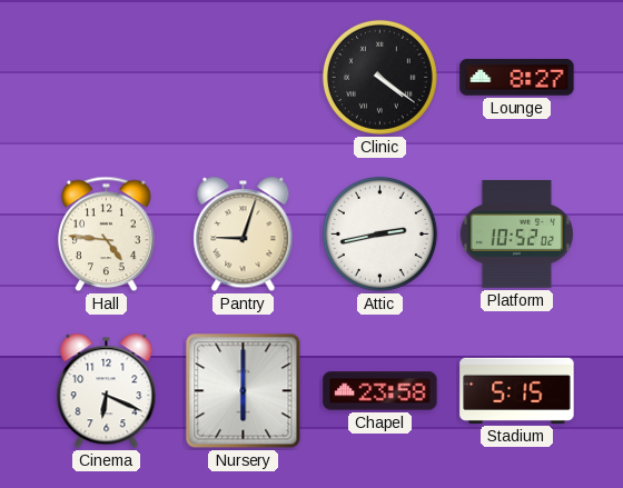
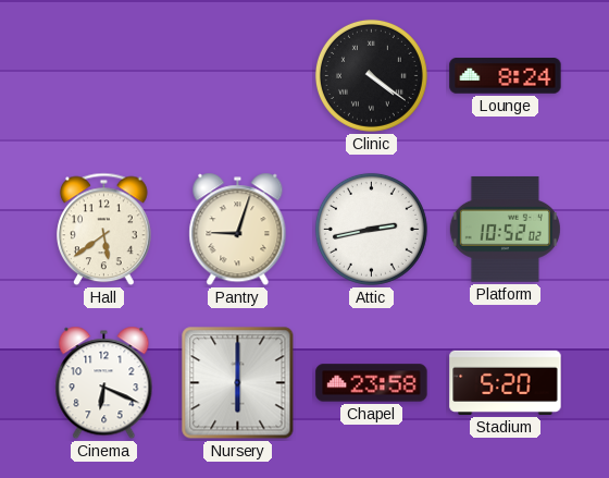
Lounge: 8:27 -> 8:24
Hall: 4:46 -> 5:39
Stadium: 5:15 -> 5:20
